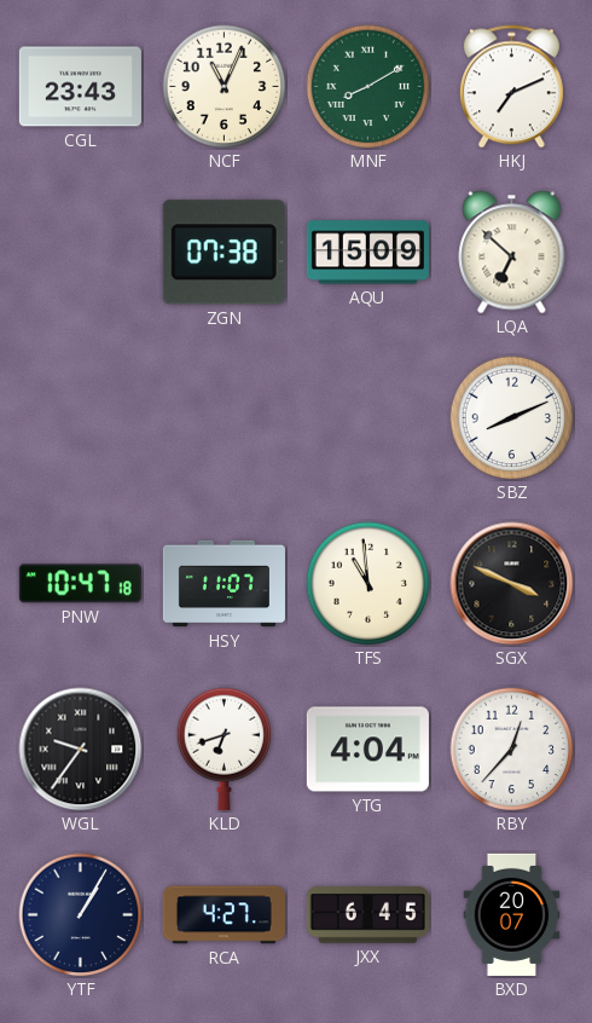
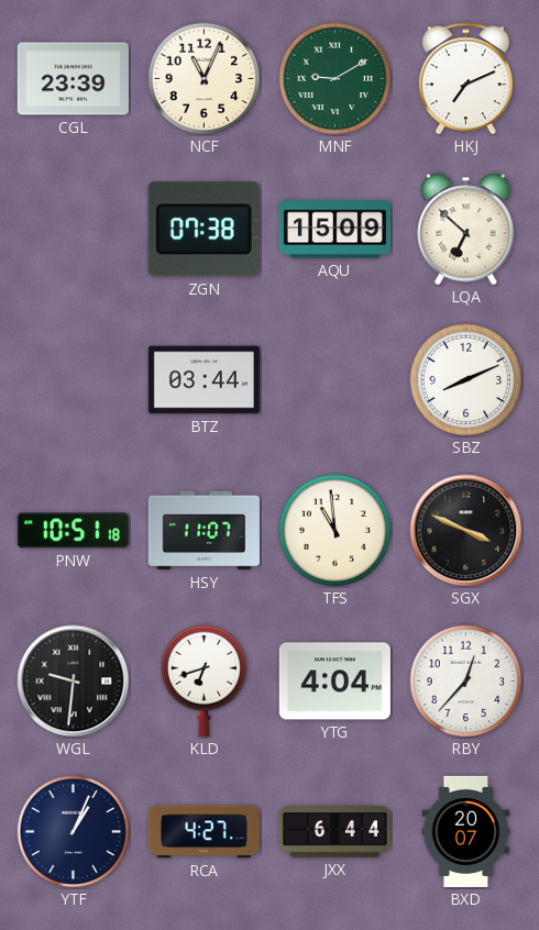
CGL: 23:43 -> 23:39
MNF: 8:10 -> 9:10
BTZ: none -> 03:44
PNW: 10:47 -> 10:51
WGL: 9:36 -> 9:31
YTF: 1:05 -> 1:04
JXX: 6:45 -> 6:44
